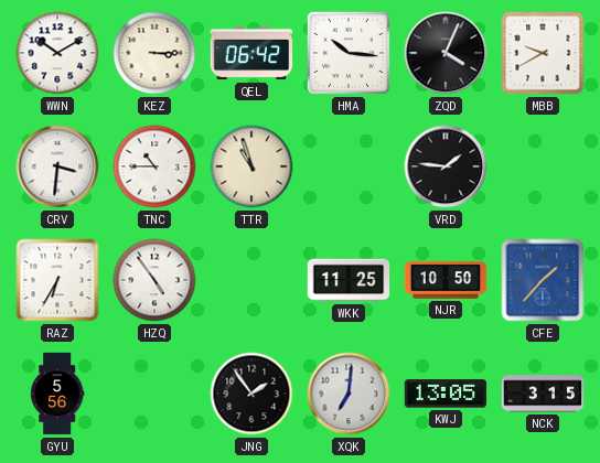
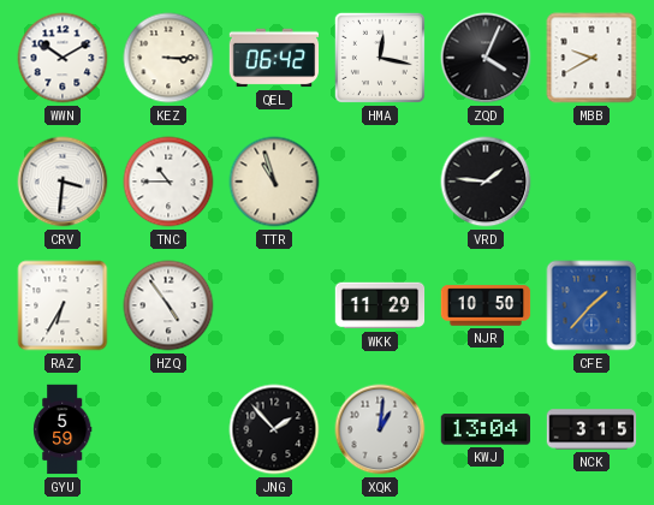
HMA: 10:16 -> 12:17
WKK: 11:25 -> 11:29
GYU: 5:56 -> 5:59
JNG: 1:54 -> 1:53
XQK: 7:01 -> 1:01
KWJ: 13:05 -> 13:04
